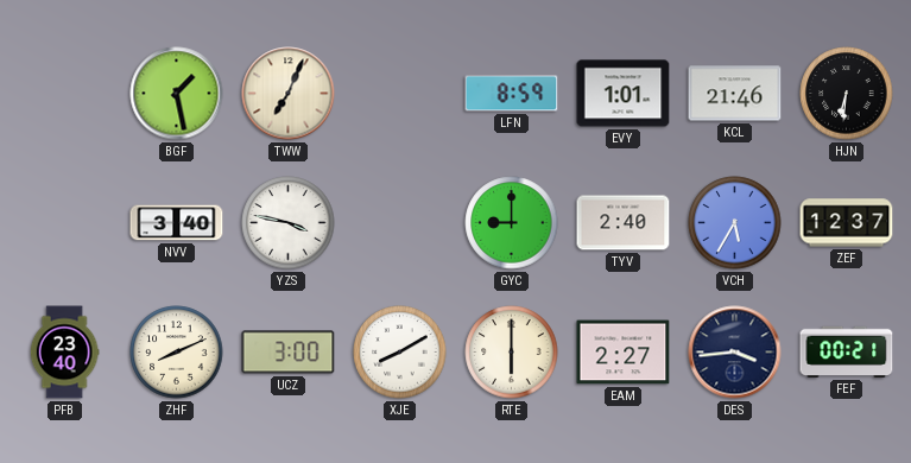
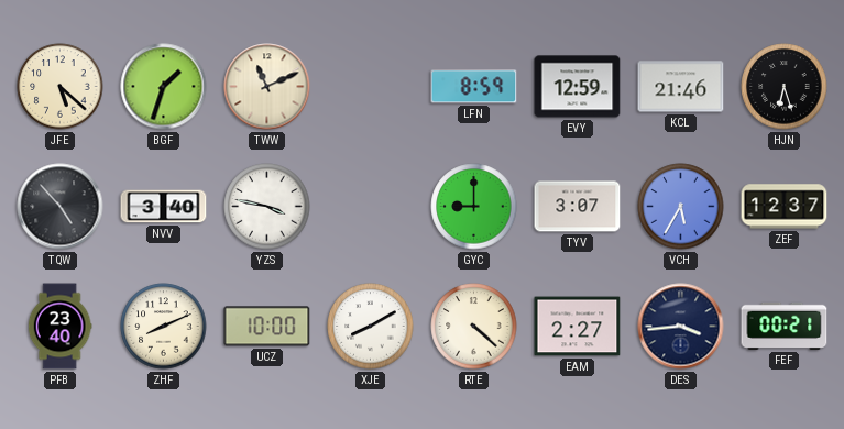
JFE: none -> 5:22
BGF: 1:28 -> 1:33
TWW: 7:04 -> 11:11
EVY: 1:01 -> 12:59
HJN: 6:31 -> 6:27
TQW: none -> 4:53
TYV: 2:40 -> 3:07
UCZ: 3:00 -> 10:00
RTE: 6:00 -> 4:22
